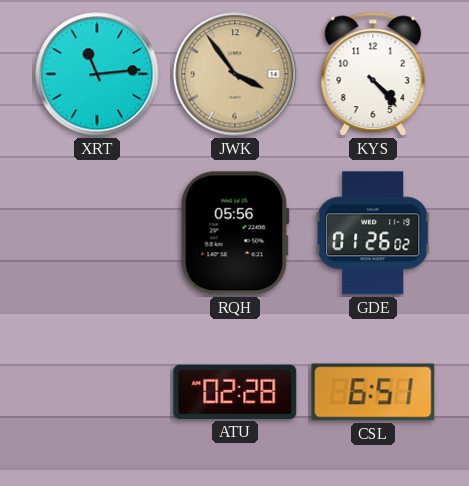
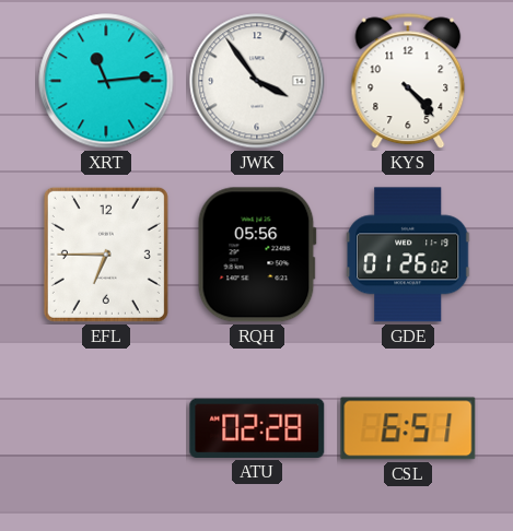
JWK dial: champagne -> white
EFL: none -> 6:45
